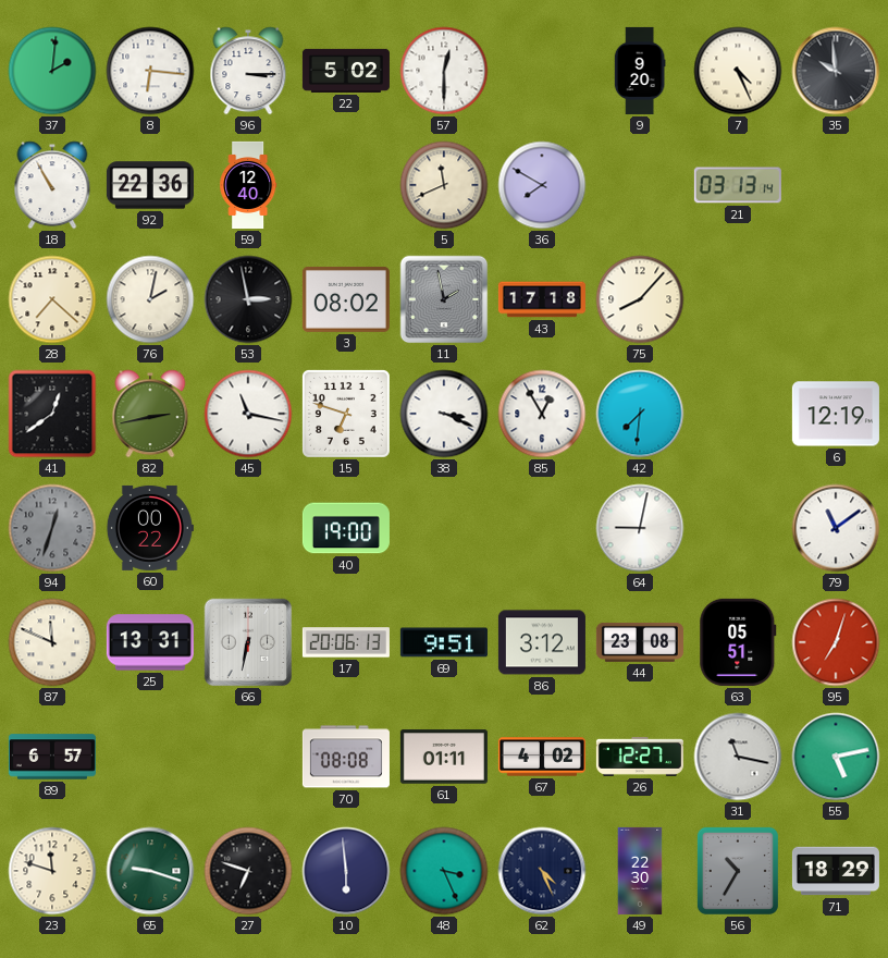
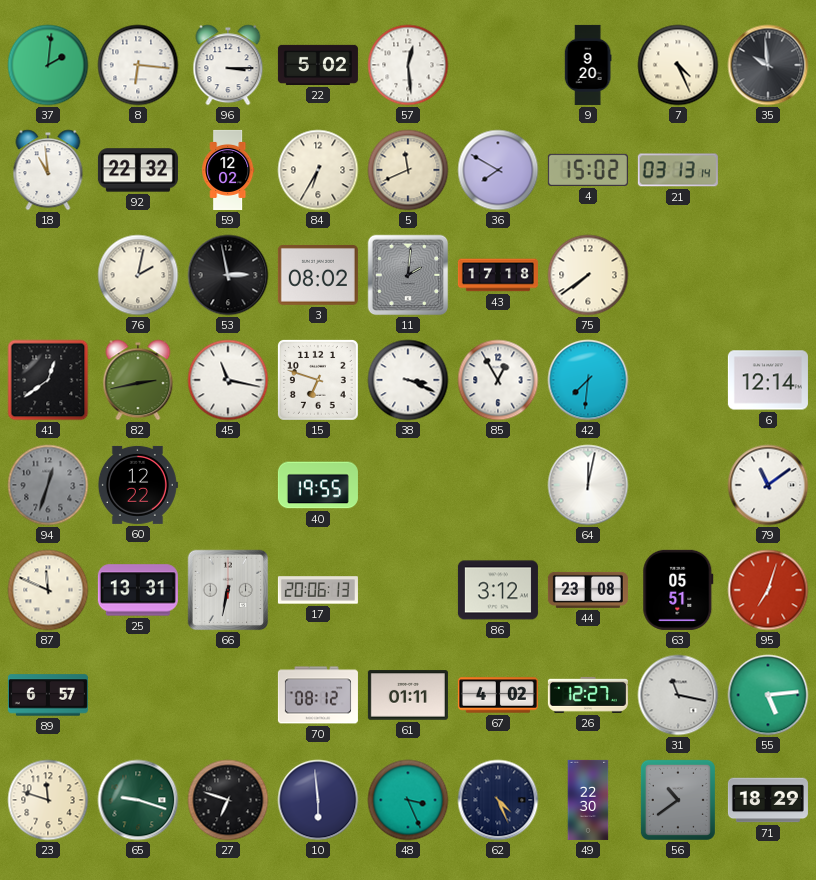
57: 12:30 -> 12:29
18: 10:55 -> 10:59
92: 22:36 -> 22:32
59: 12:40 -> 12:02
84: none -> 6:35
4: none -> 15:02
28: 7:22 -> none
11: 1:58 -> 2:01
75: 8:07 -> 7:39
6: 12:19 -> 12:14
60: 00:22 -> 12:22
40: 19:00 -> 19:55
64: 9:02 -> 12:02
69: 9:51 -> none
70: 08:08 -> 08:12
55: 5:13 -> 5:14
56: 10:35 -> 10:39
